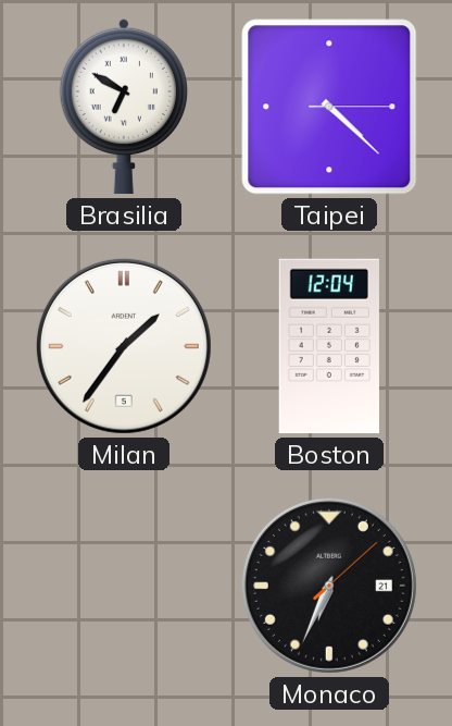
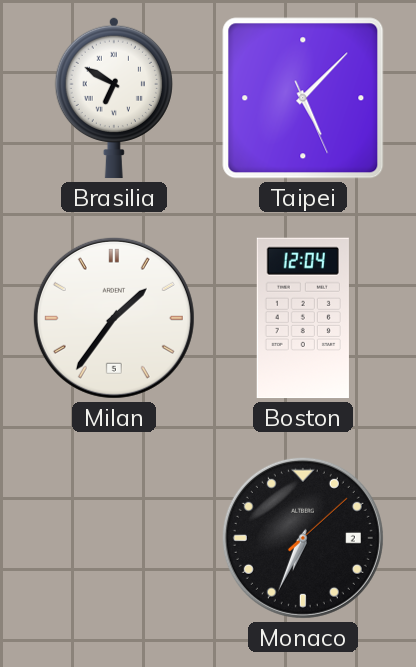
Taipei: 4:22 -> 5:07
Monaco date: 21 -> 2
